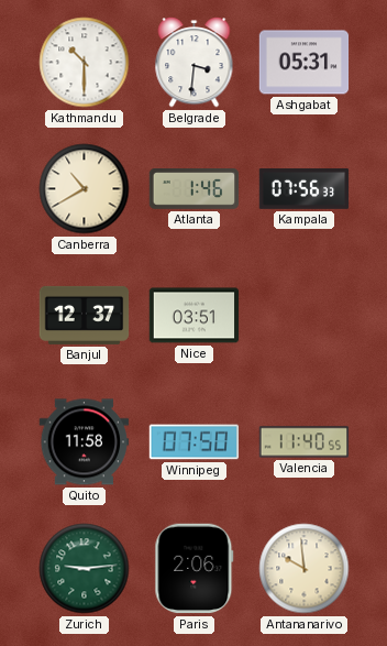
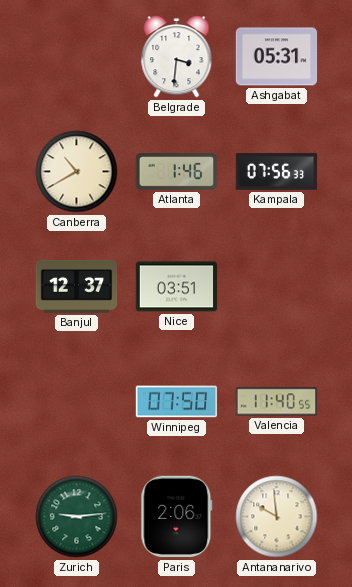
Kathmandu: 10:30 -> none
Quito: 11:58 -> none
